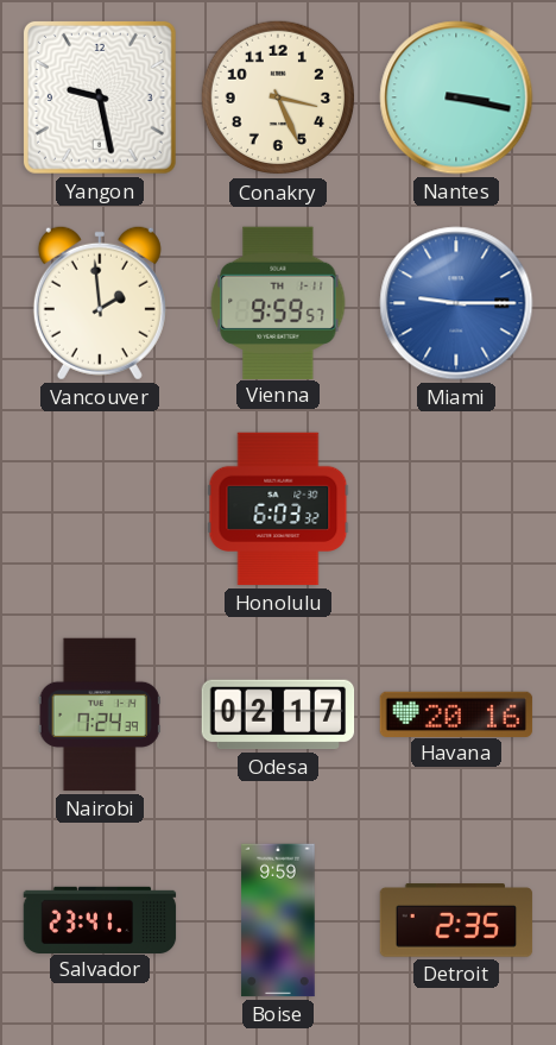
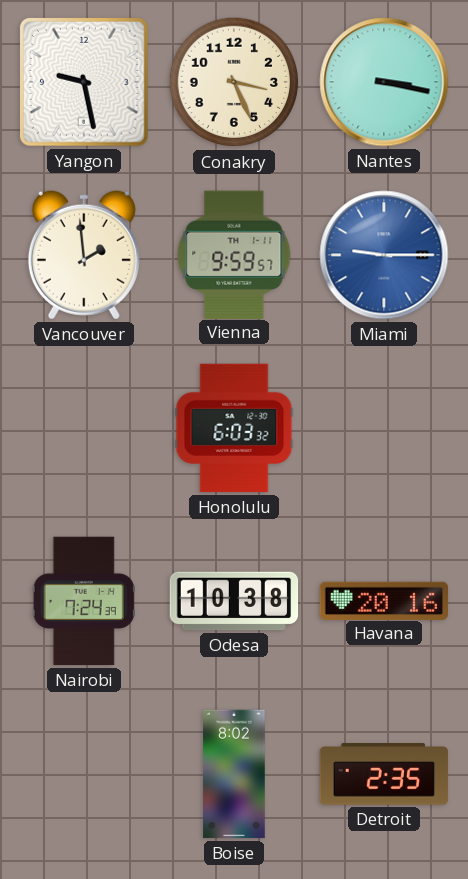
Odesa: 02:17 -> 10:38
Salvador: 23:41 -> none
Boise: 9:59 -> 8:02
